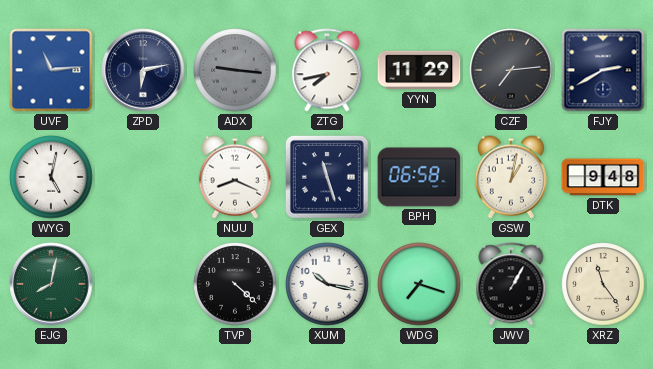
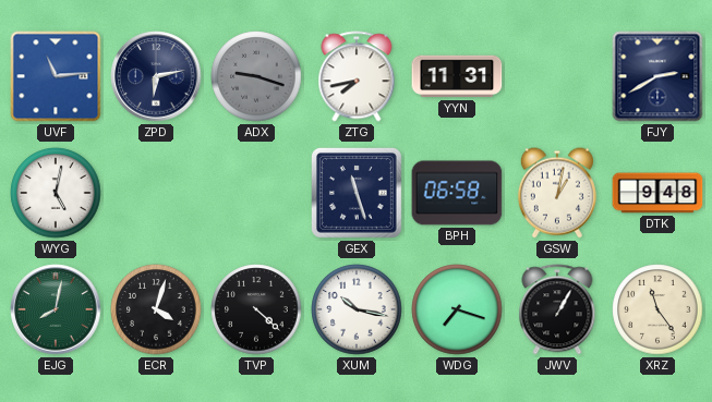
ADX: 9:16 -> 9:18
YYN: 11:29 -> 11:31
CZF: 7:14 -> none
NUU: 8:19 -> none
ECR: none -> 4:03
